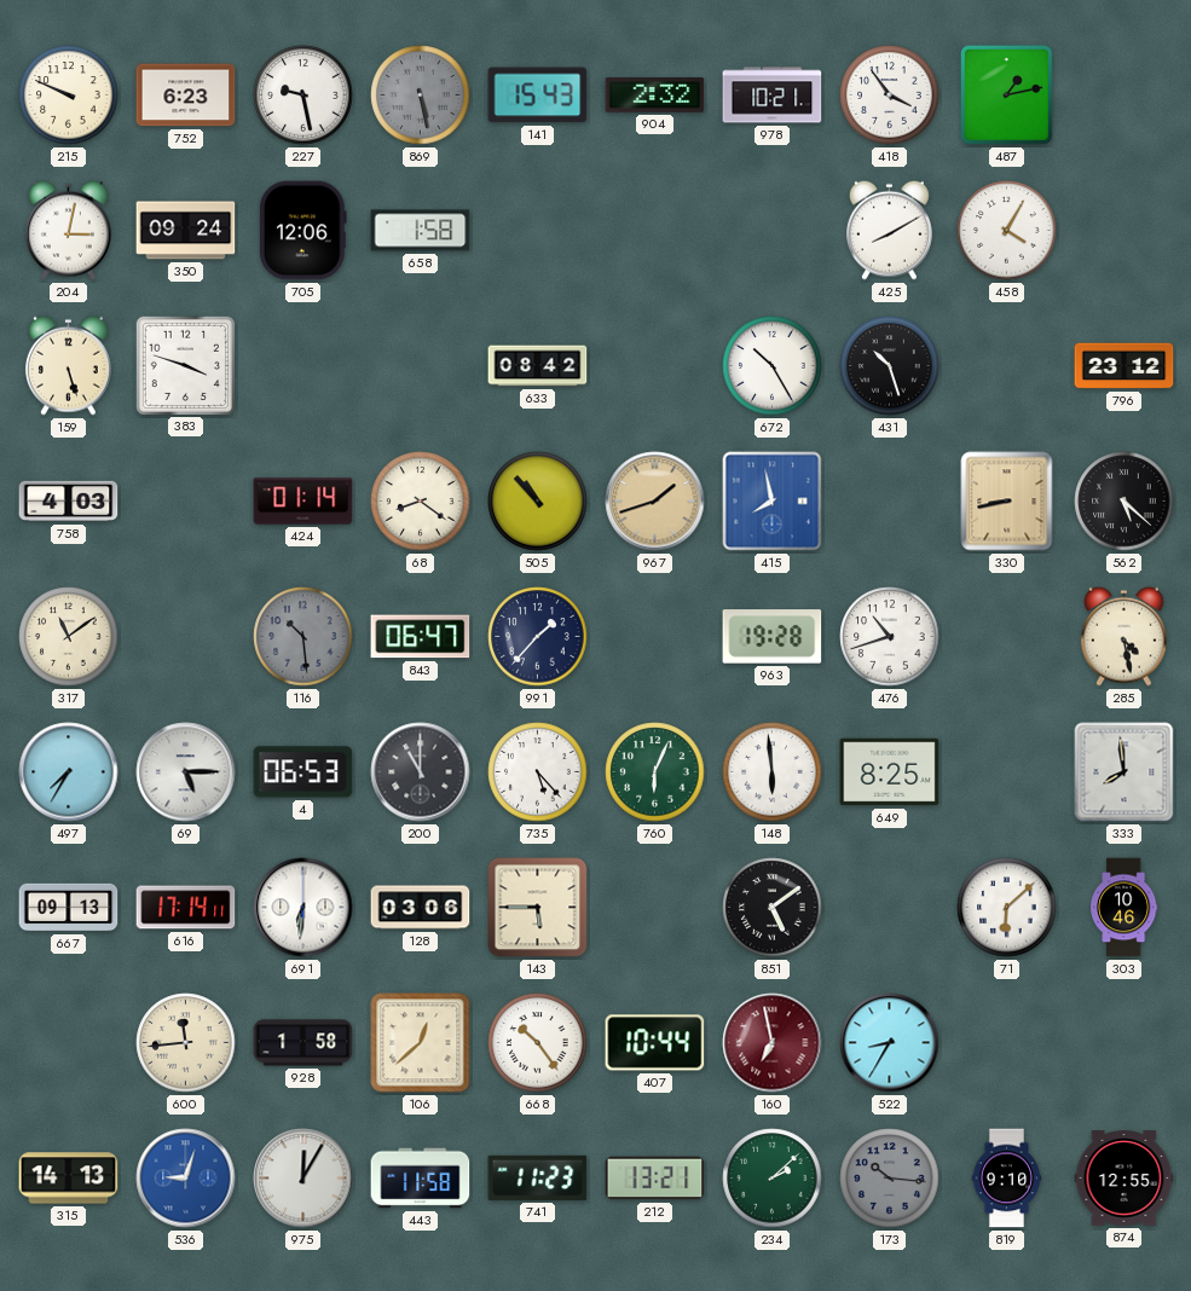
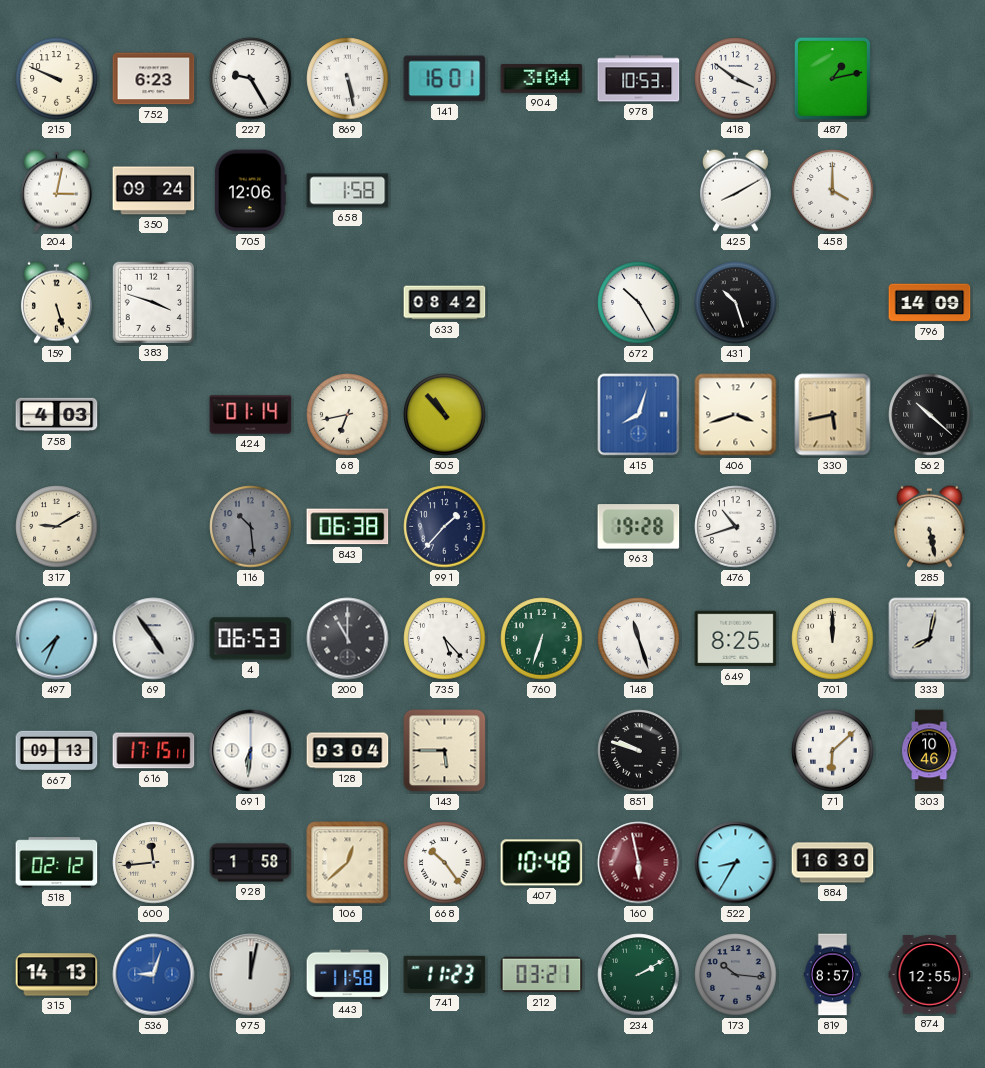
227: 9:28 -> 9:25
869 dial: grey -> white
141: 15:43 -> 16:01
904: 2:32 -> 3:04
978: 10:21 -> 10:53
418: 3:54 -> 3:51
458: 4:05 -> 4:00
796: 23:12 -> 14:09
68: 8:21 -> 6:43
967: 1:42 -> none
415: 7:58 -> 8:03
406: none -> 3:42
330: 8:43 -> 5:43
562: 5:22 -> 10:22
317: 11:09 -> 9:10
843: 06:47 -> 06:38
285: 4:28 -> 5:28
497: 7:35 -> 7:34
69: 5:15 -> 4:54
760: 6:04 -> 6:33
148: 5:59 -> 11:27
701: none -> 12:00
333: 7:59 -> 8:02
616: 17:14 -> 17:15
128: 03:06 -> 03:04
851: 5:09 -> 9:48
518: none -> 02:12
407: 10:44 -> 10:48
160: 6:58 -> 5:58
884: none -> 16:30
975: 12:05 -> 12:02
212: 13:21 -> 03:21
234: 2:08 -> 2:10
819: 9:10 -> 8:57
